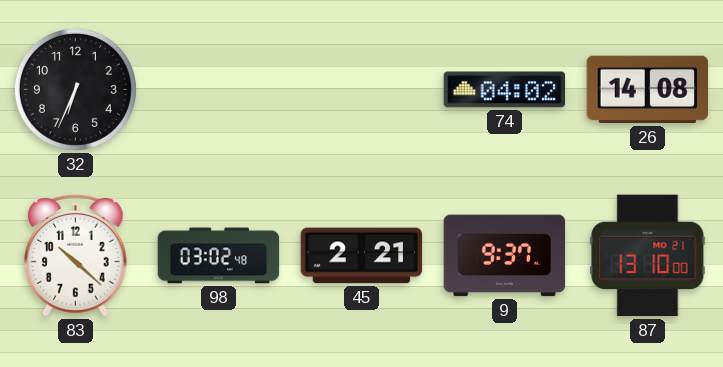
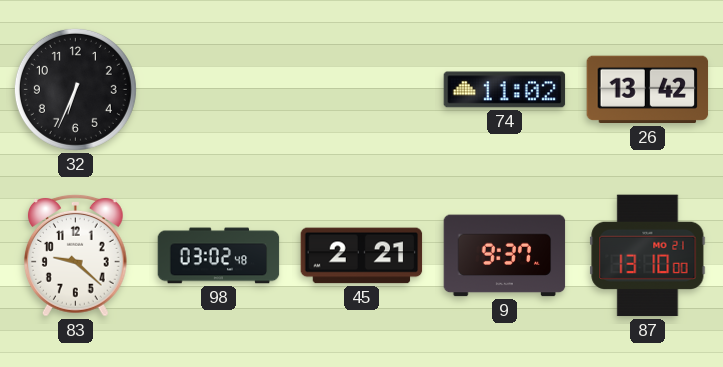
74: 04:02 -> 11:02
26: 14:08 -> 13:42
83: 10:22 -> 9:22
